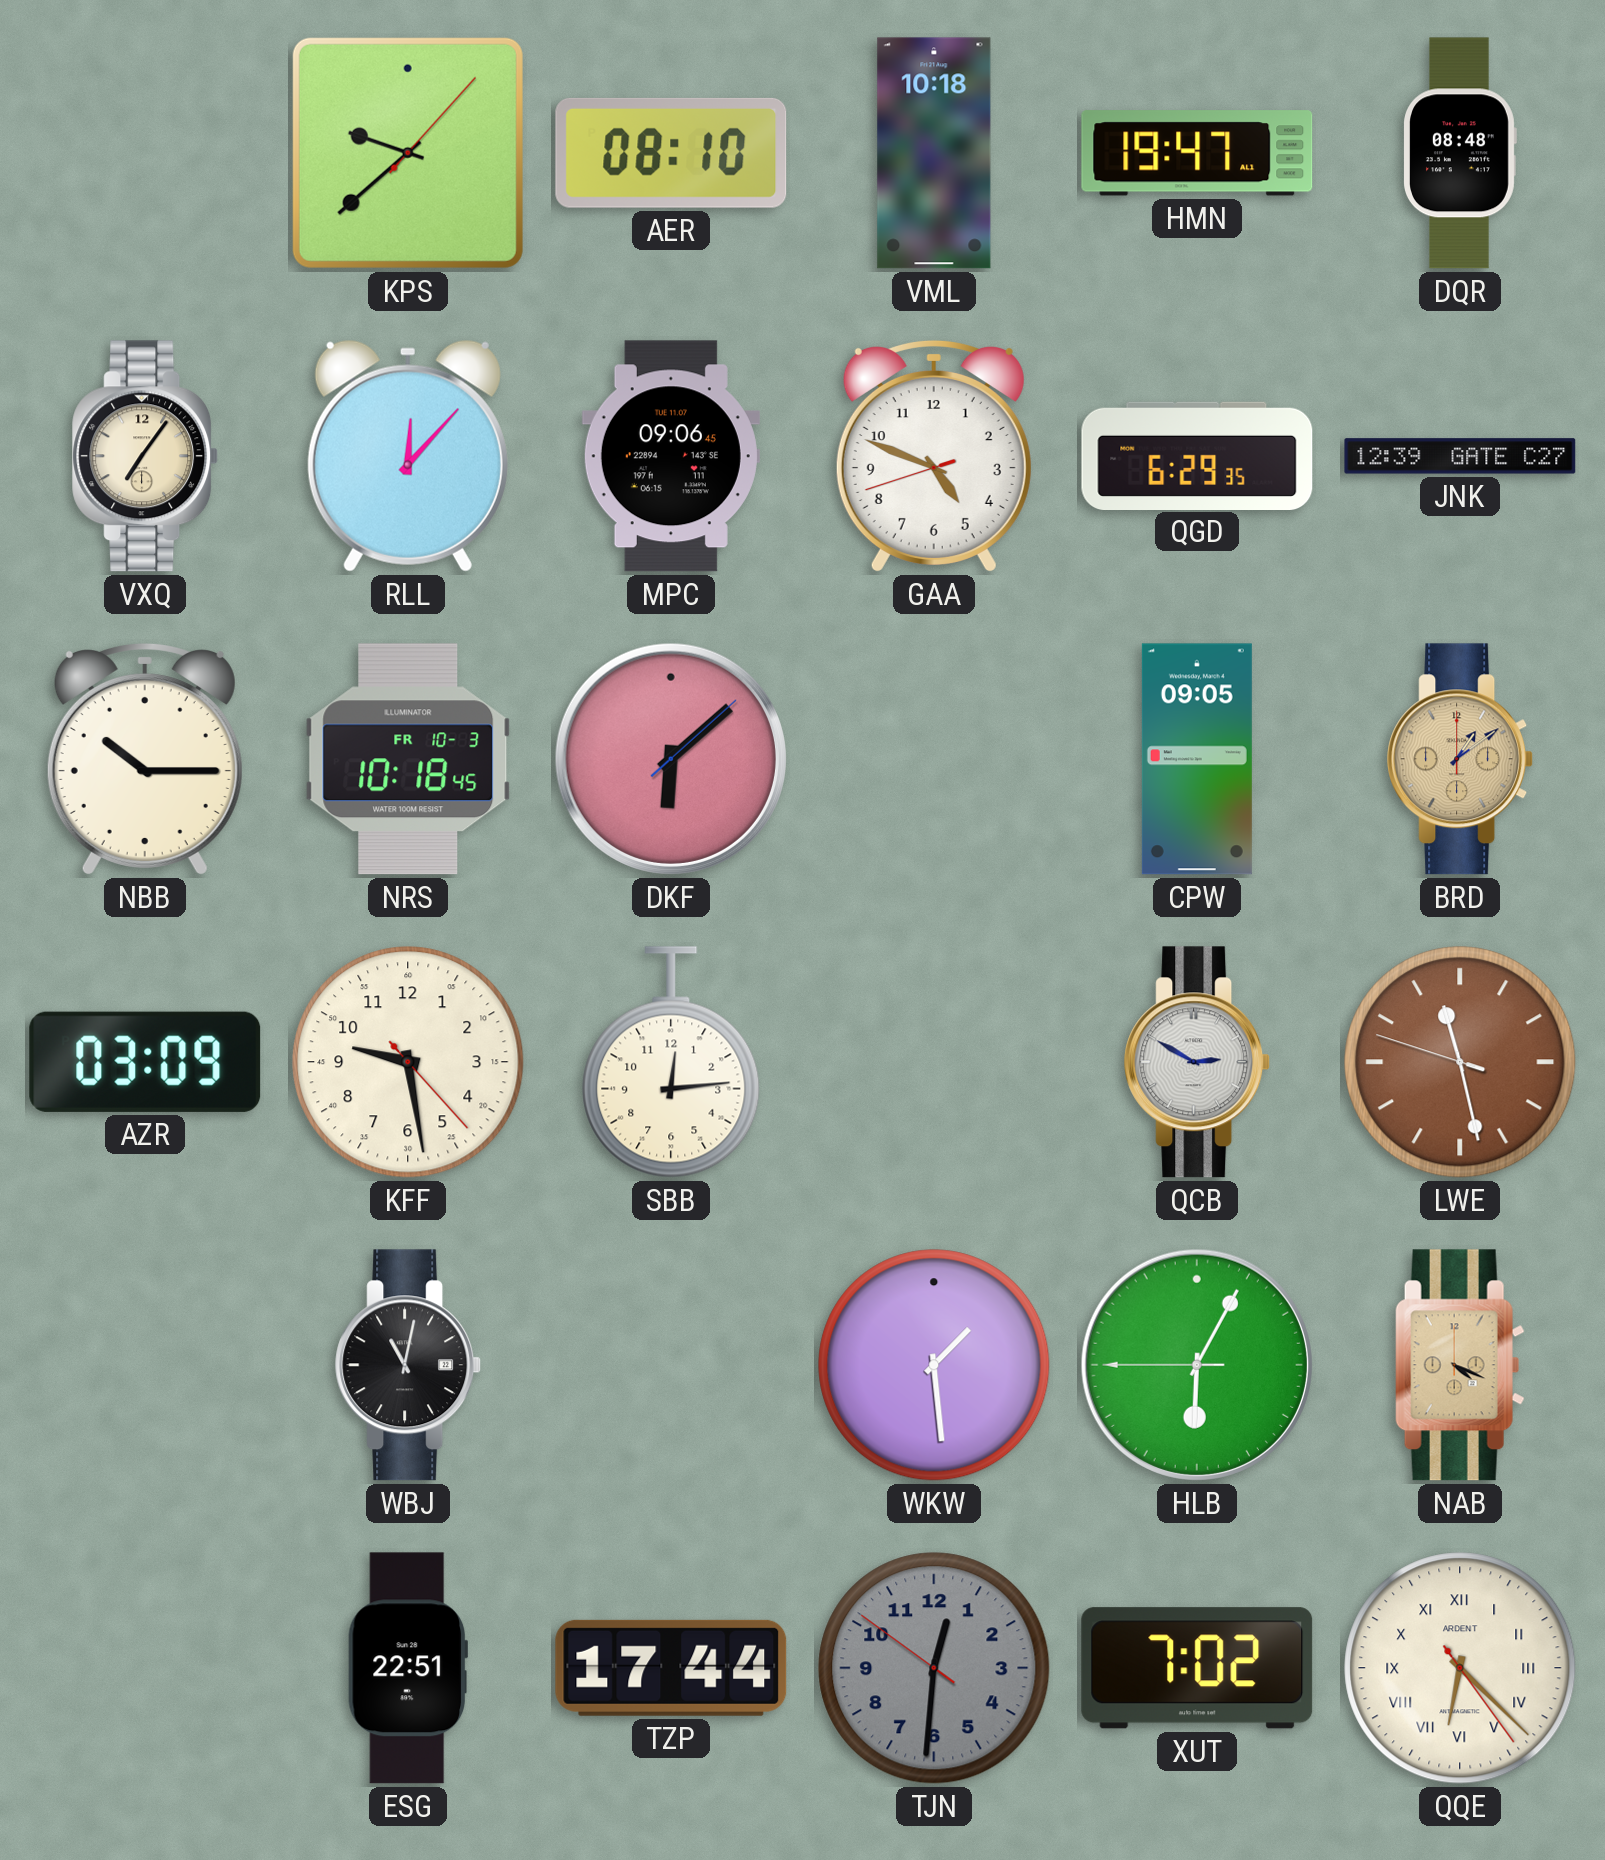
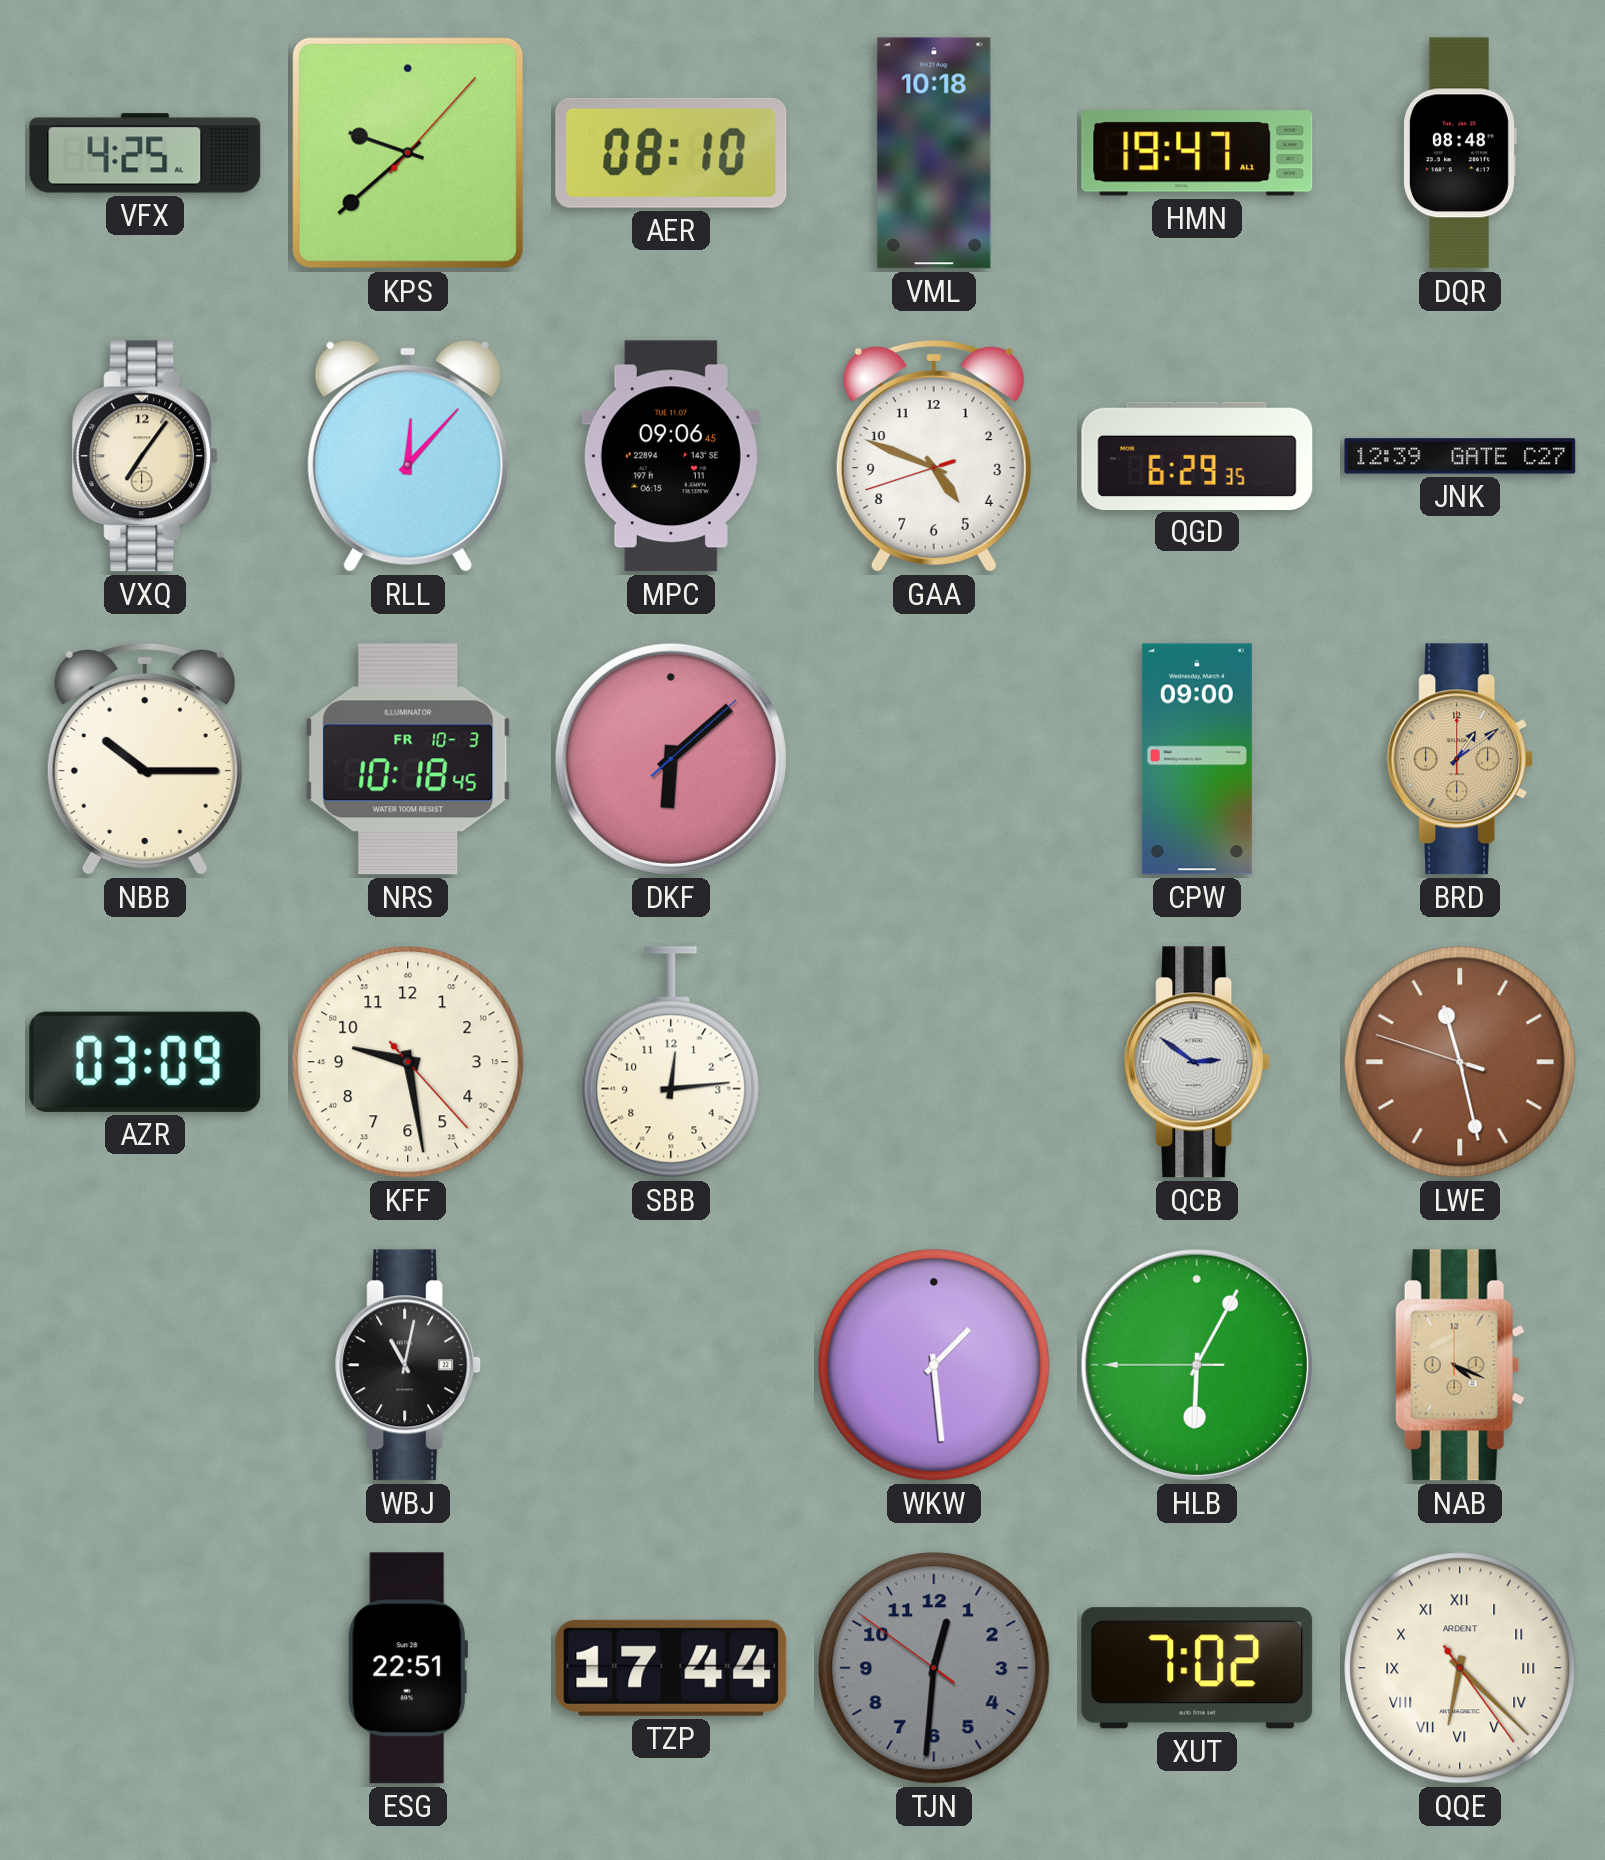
VFX: none -> 4:25
CPW: 09:05 -> 09:00
QCB: 2:50 -> 2:51
